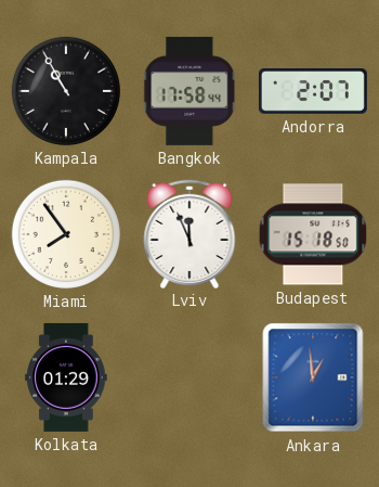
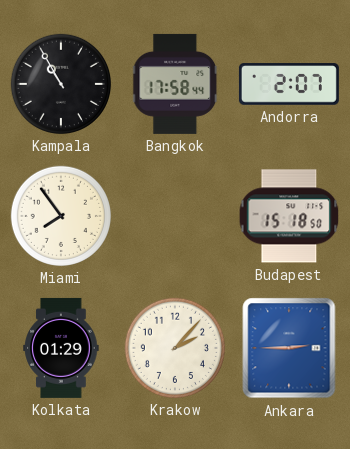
Lviv: 11:56 -> none
Krakow: none -> 2:07
Ankara: 12:59 -> 2:45
